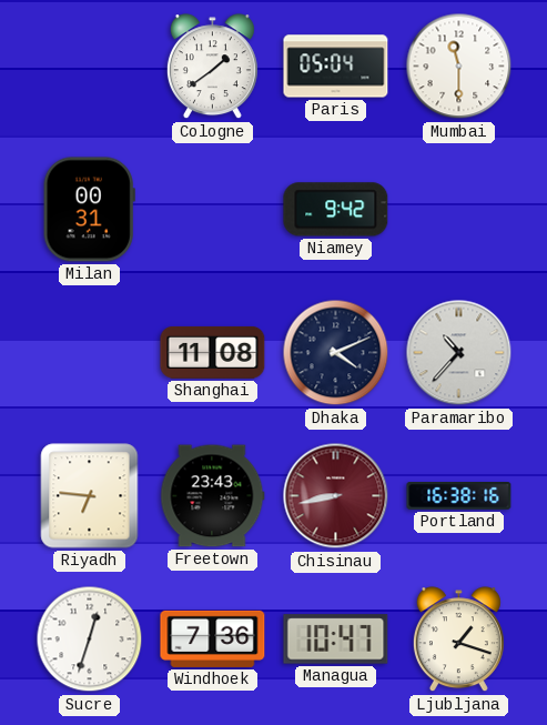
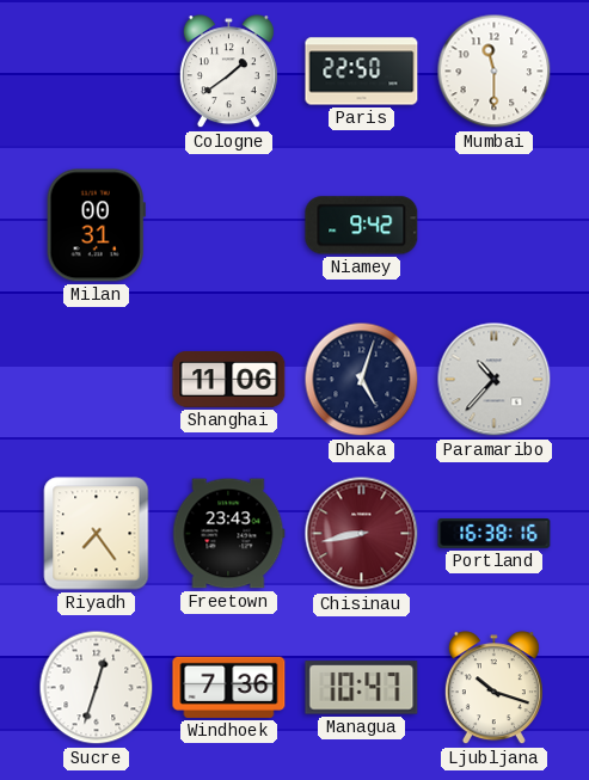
Paris: 05:04 -> 22:50
Shanghai: 11:08 -> 11:06
Dhaka: 4:11 -> 5:03
Riyadh: 6:46 -> 7:24
Ljubljana: 1:18 -> 10:18
